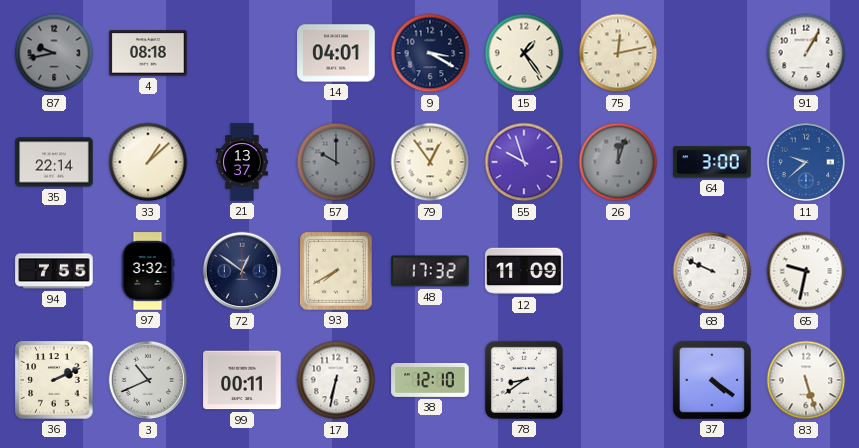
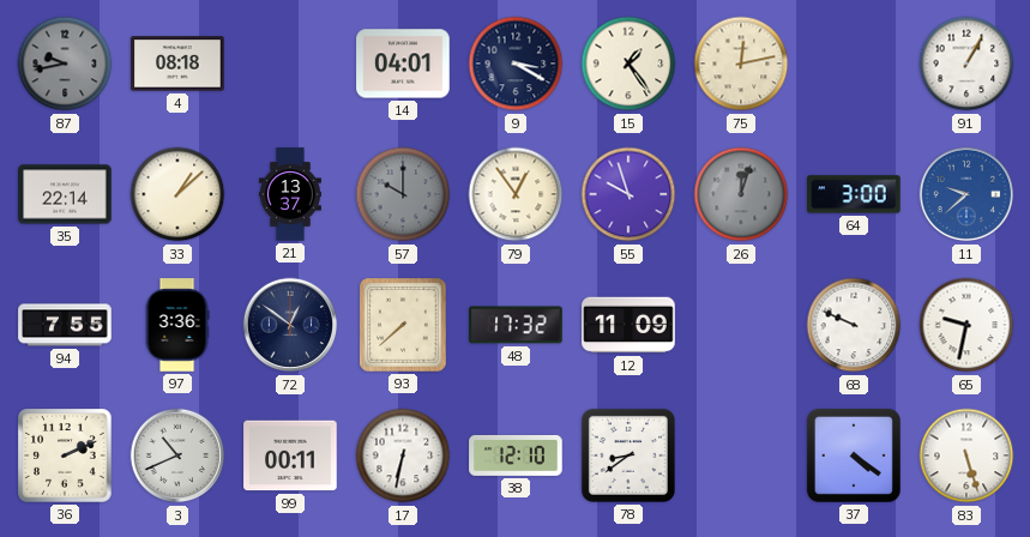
97: 3:32 -> 3:36
93: 7:40 -> 7:38
